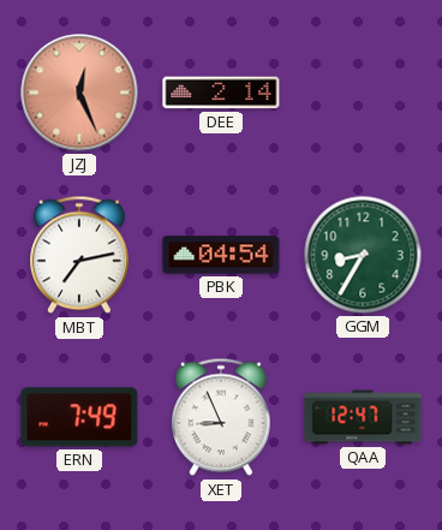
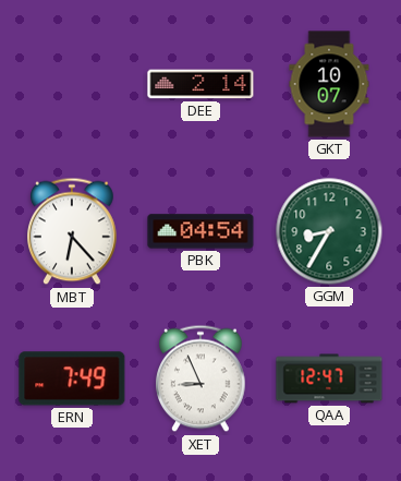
JZJ: 12:26 -> none
GKT: none -> 10:07
MBT: 7:13 -> 6:23
